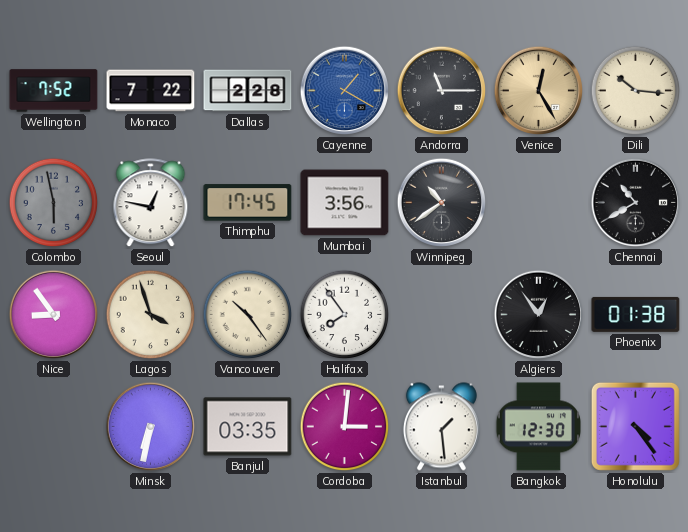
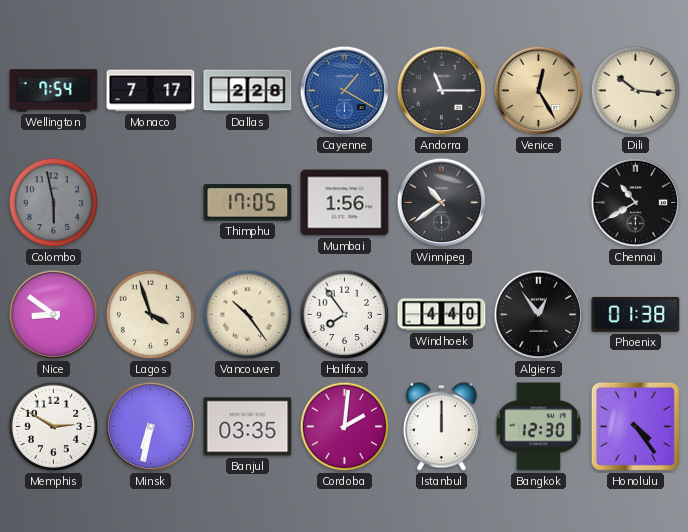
Wellington: 7:52 -> 7:54
Monaco: 7:22 -> 7:17
Seoul: 12:47 -> none
Thimphu: 17:45 -> 17:05
Mumbai: 3:56 -> 1:56
Nice: 8:54 -> 8:51
Windhoek: none -> 4:40
Memphis: none -> 2:50
Cordoba: 3:01 -> 2:01
Istanbul: 1:29 -> 12:00
